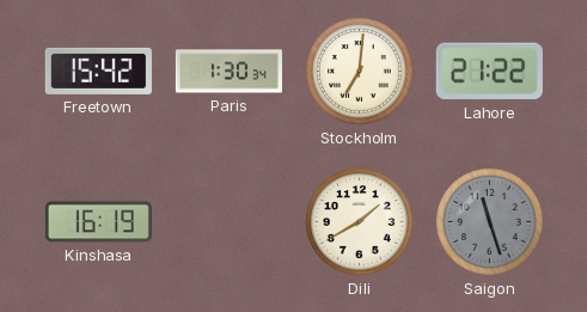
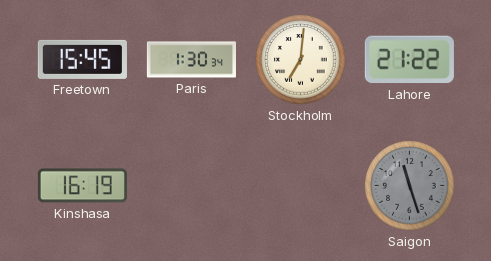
Freetown: 15:42 -> 15:45
Dili: 1:40 -> none
